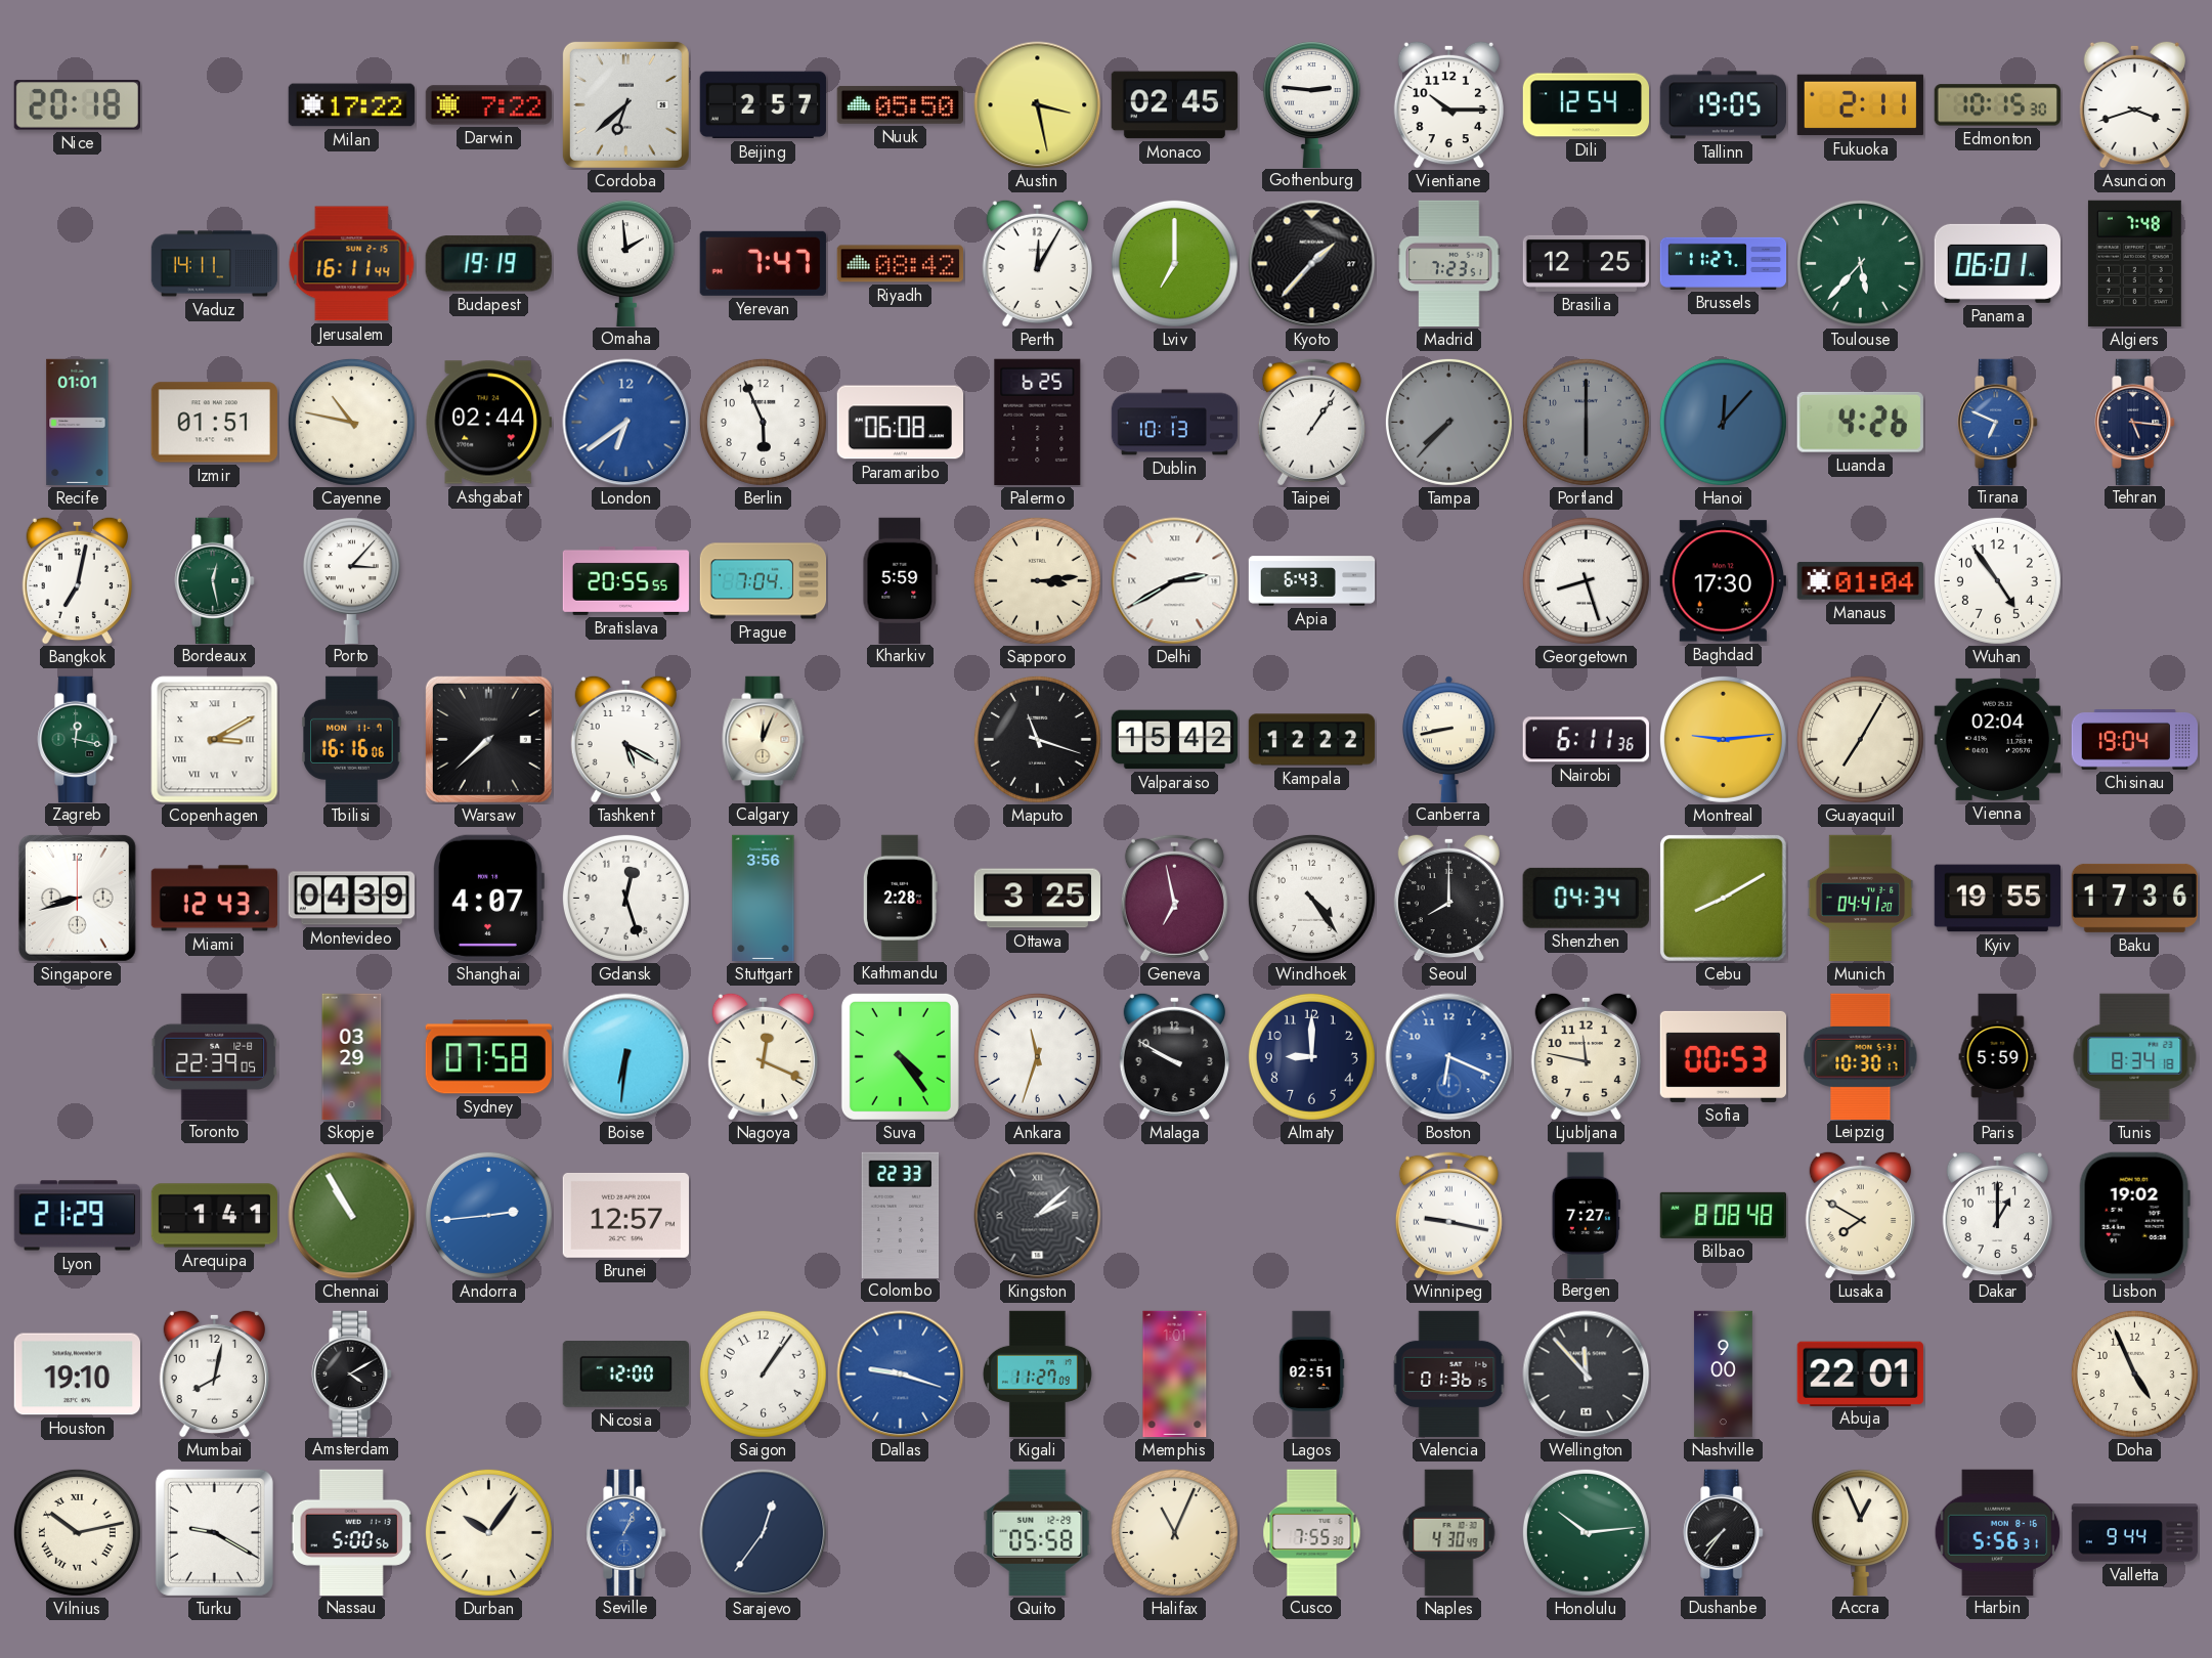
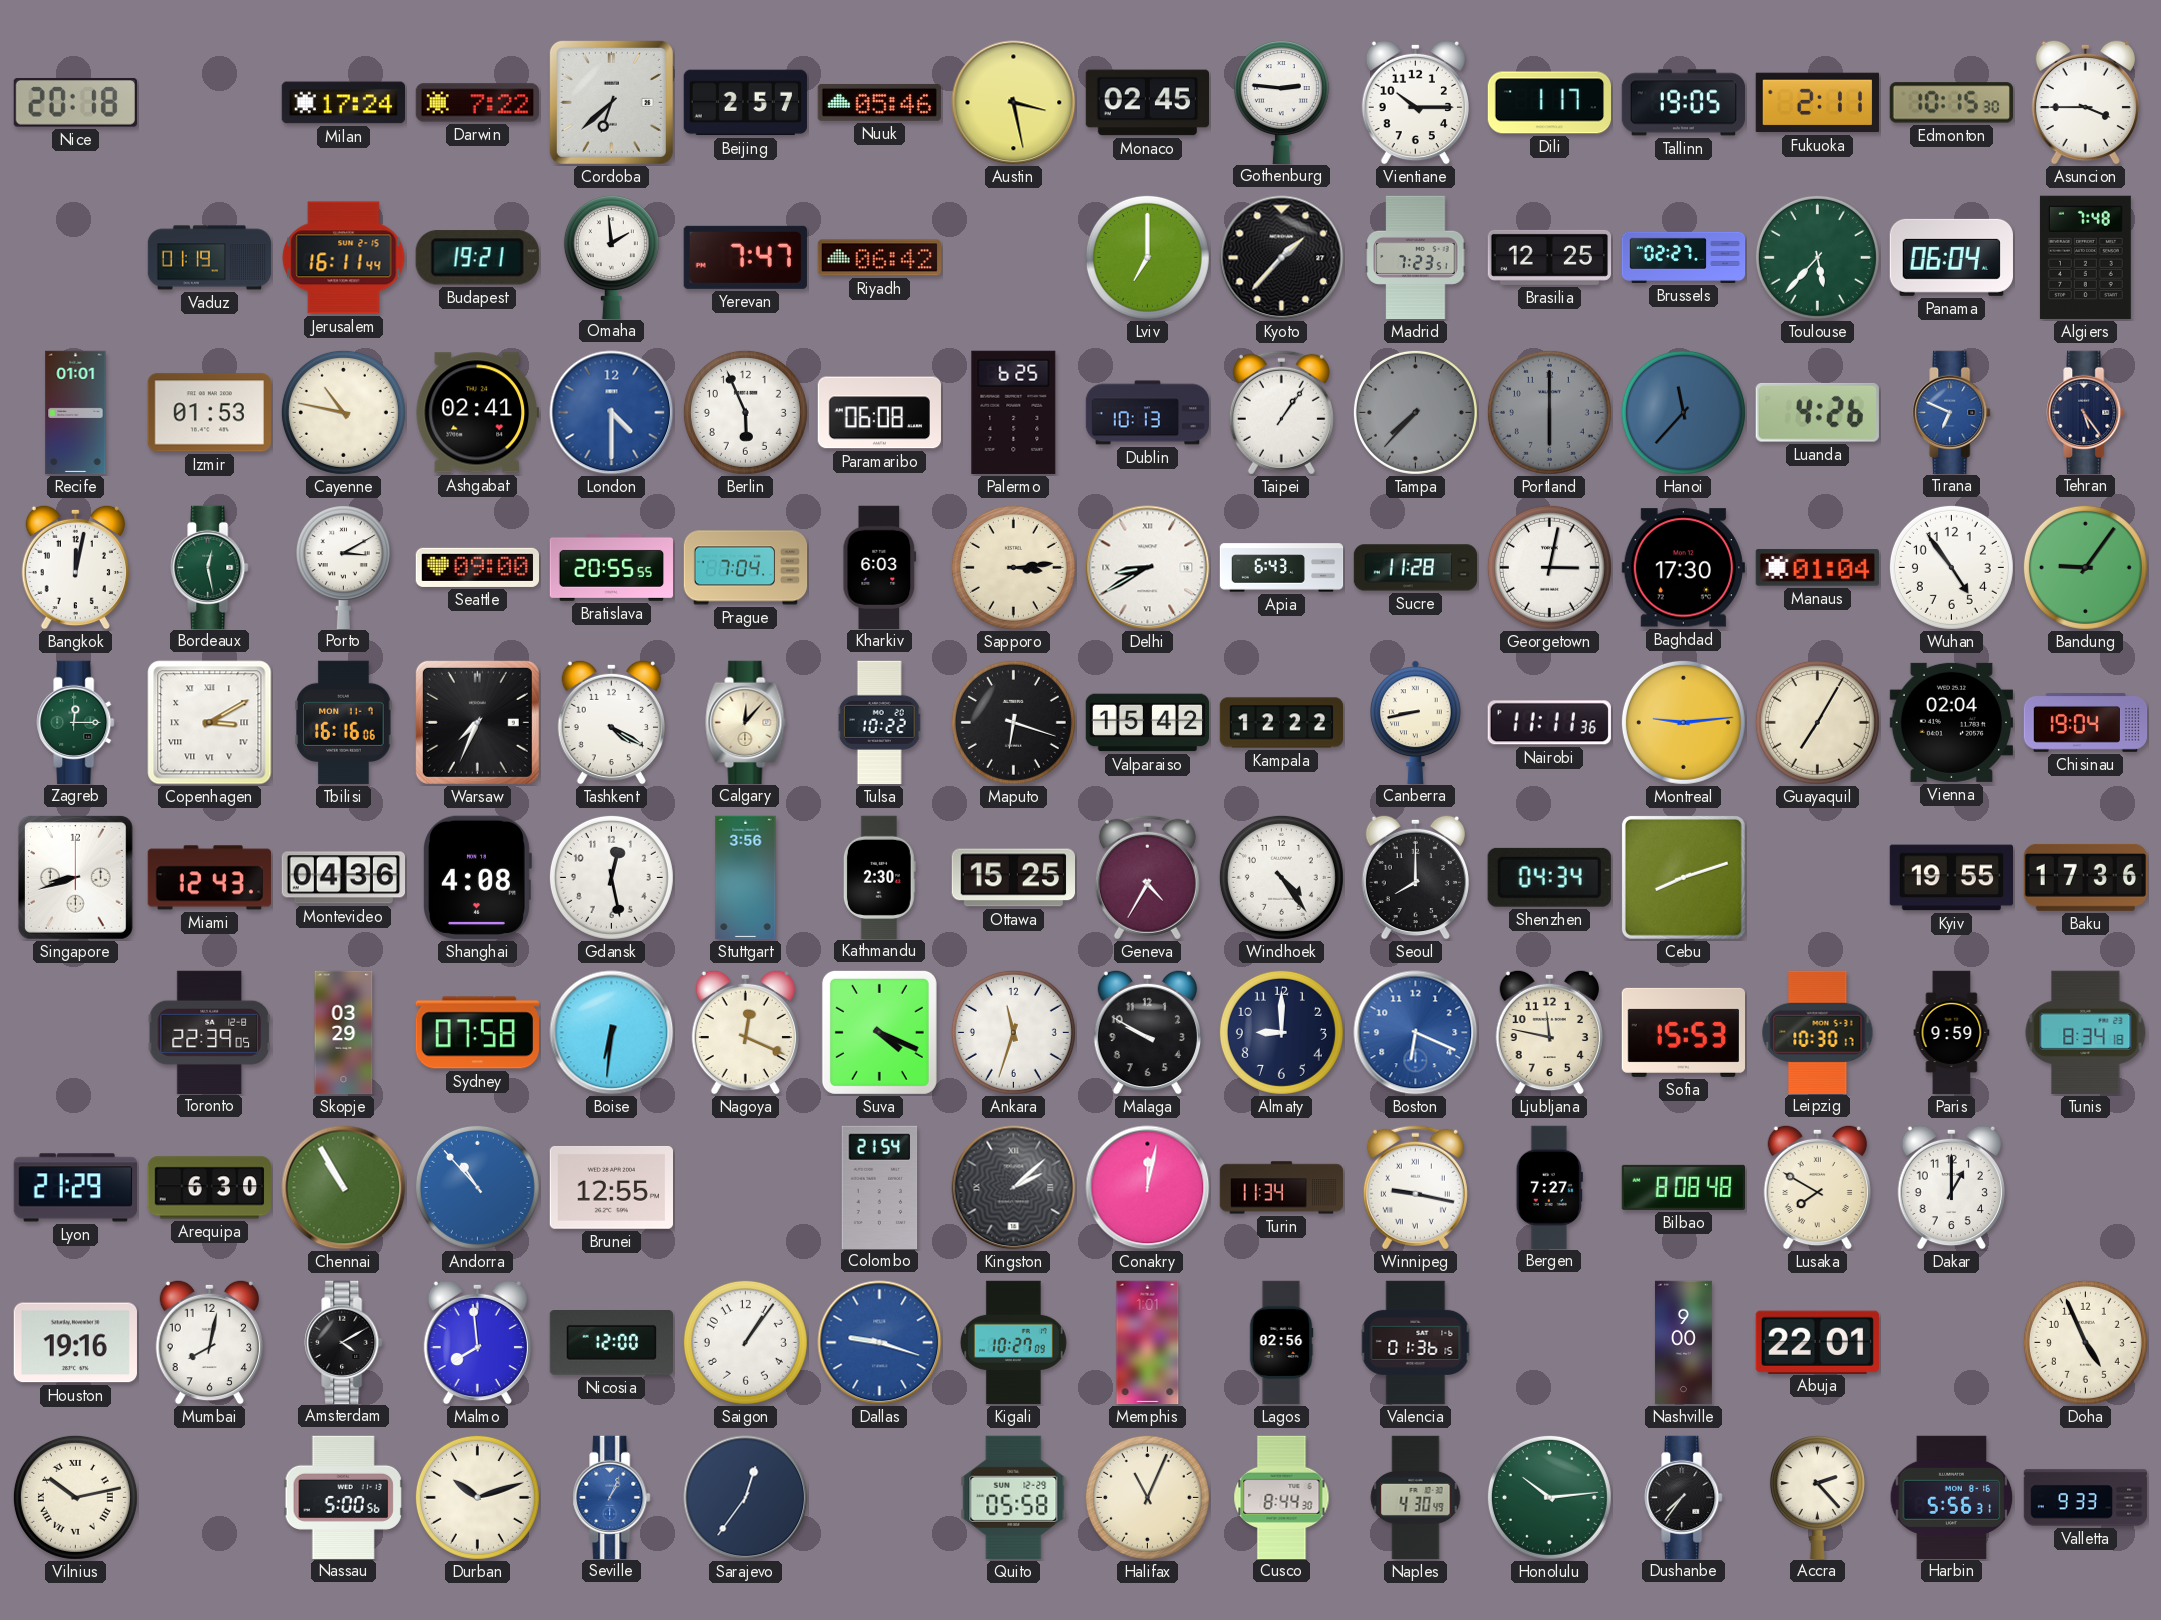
Milan: 17:22 -> 17:24
Nuuk: 05:50 -> 05:46
Dili: 12:54 -> 1:17
Asuncion: 3:42 -> 3:45
Vaduz: 14:11 -> 01:19
Budapest: 19:19 -> 19:21
Riyadh: 08:42 -> 06:42
Perth: 12:05 -> none
Brussels: 11:27 -> 02:27
Panama: 06:01 -> 06:04
Izmir: 01:51 -> 01:53
Ashgabat: 02:44 -> 02:41
London: 6:39 -> 4:30
Hanoi: 12:07 -> 11:37
Tehran: 5:16 -> 5:24
Bangkok: 7:02 -> 12:02
Porto: 3:07 -> 3:10
Seattle: none -> 09:00
Kharkiv: 5:59 -> 6:03
Delhi: 2:40 -> 8:40
Sucre: none -> 11:28
Georgetown: 8:27 -> 3:02
Bandung: none -> 9:06
Zagreb: 12:17 -> 12:15
Warsaw: 7:38 -> 7:34
Tashkent: 5:20 -> 4:20
Calgary: 12:04 -> 12:07
Tulsa: none -> 10:22
Maputo: 11:18 -> 6:18
Nairobi: 6:11 -> 11:11
Montevideo: 04:39 -> 04:36
Shanghai: 4:07 -> 4:08
Gdansk: 12:27 -> 12:28
Kathmandu: 2:28 -> 2:30
Ottawa: 3:25 -> 15:25
Geneva: 6:58 -> 4:35
Cebu: 8:10 -> 8:12
Munich: 04:41 -> none
Suva: 4:24 -> 4:19
Sofia: 00:53 -> 15:53
Paris: 5:59 -> 9:59
Arequipa: 1:41 -> 6:30
Andorra: 2:44 -> 10:53
Brunei: 12:57 -> 12:55
Colombo: 22:33 -> 21:54
Conakry: none -> 12:02
Turin: none -> 11:34
Lisbon: 19:02 -> none
Houston: 19:10 -> 19:16
Malmo: none -> 7:59
Kigali: 11:27 -> 10:27
Lagos: 02:51 -> 02:56
Wellington: 11:53 -> none
Turku: 9:20 -> none
Durban: 10:06 -> 10:12
Cusco: 7:55 -> 8:44
Accra: 12:56 -> 2:23
Valletta: 9:44 -> 9:33
